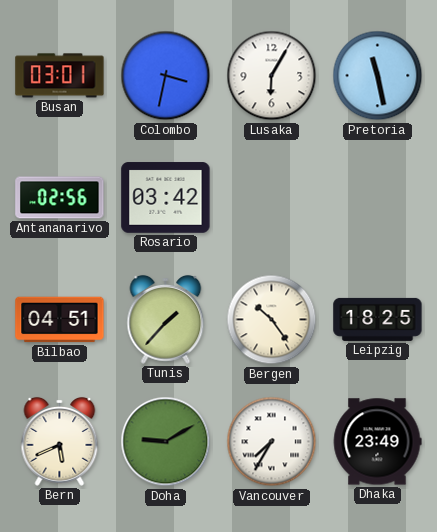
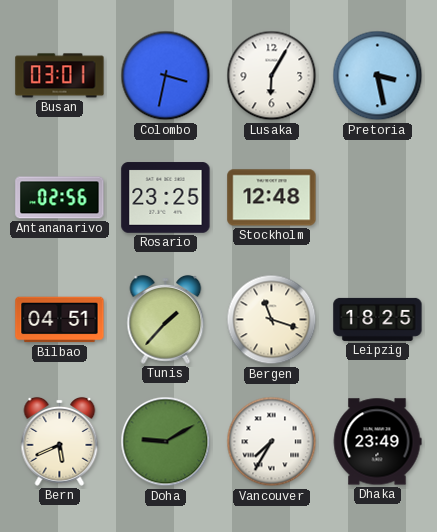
Pretoria: 11:28 -> 3:28
Rosario: 03:42 -> 23:25
Stockholm: none -> 12:48
Bergen: 10:24 -> 11:18
